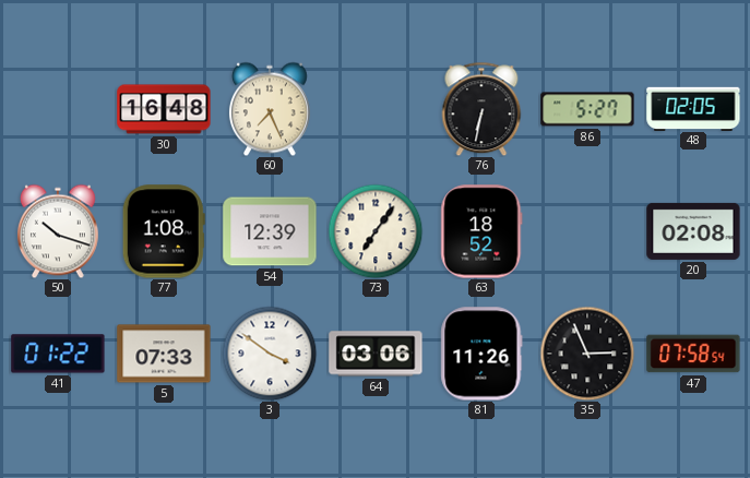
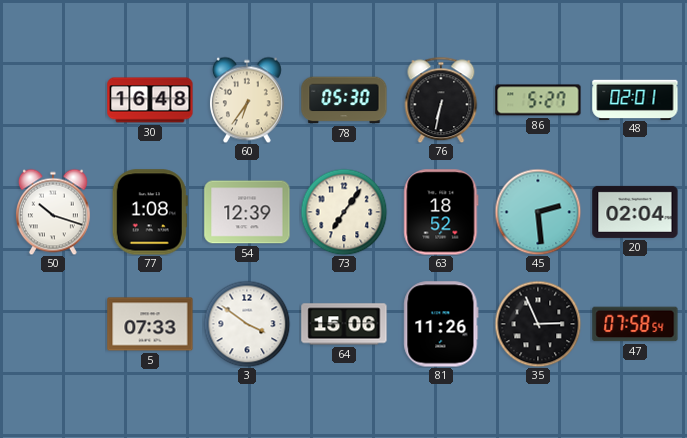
60: 7:26 -> 6:36
78: none -> 05:30
48: 02:05 -> 02:01
45: none -> 2:29
20: 02:08 -> 02:04
41: 01:22 -> none
64: 03:06 -> 15:06
